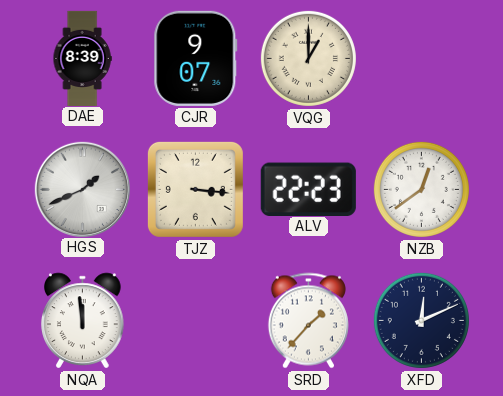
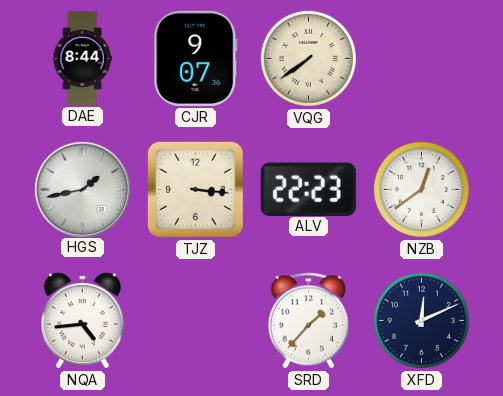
DAE: 8:39 -> 8:44
VQG: 1:00 -> 7:39
HGS: 1:41 -> 1:43
NQA: 11:59 -> 4:44
